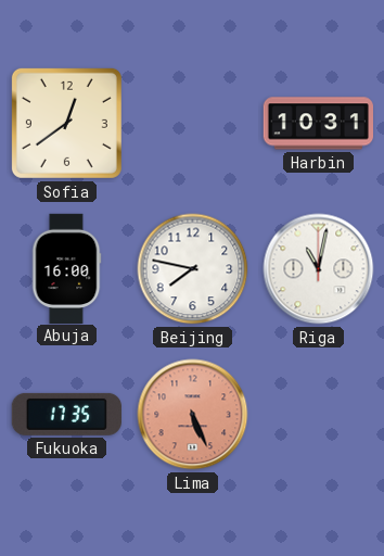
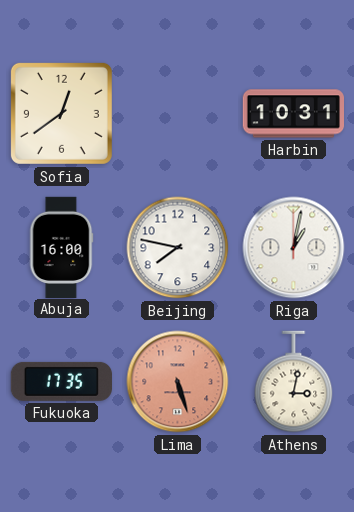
Riga: 11:02 -> 1:02
Lima: 5:26 -> 5:27
Athens: none -> 3:02
